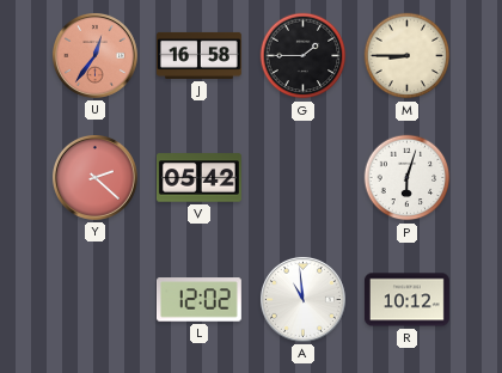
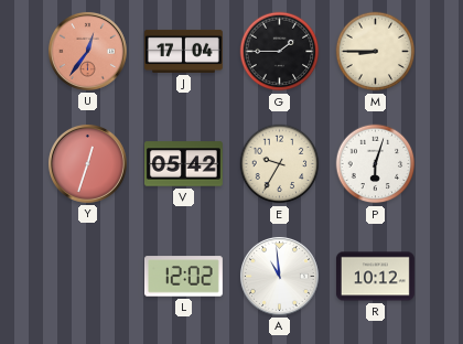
J: 16:58 -> 17:04
Y: 2:22 -> 12:33
E: none -> 9:35
